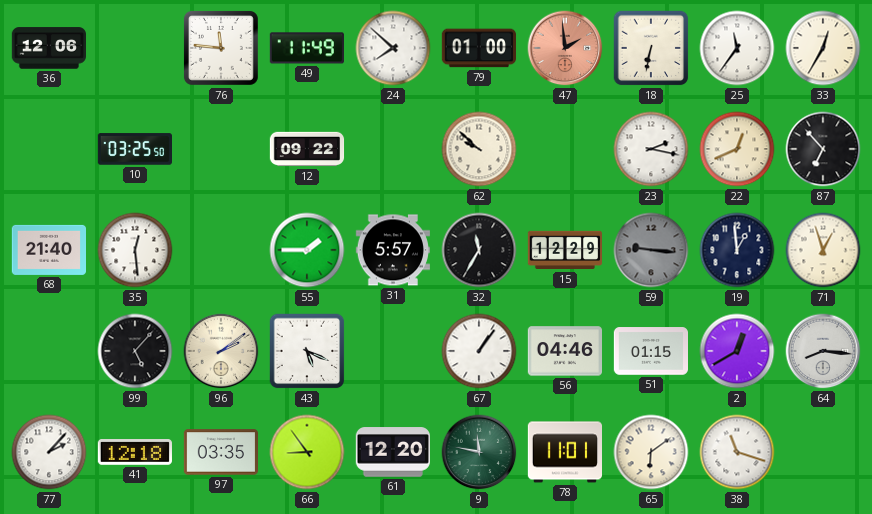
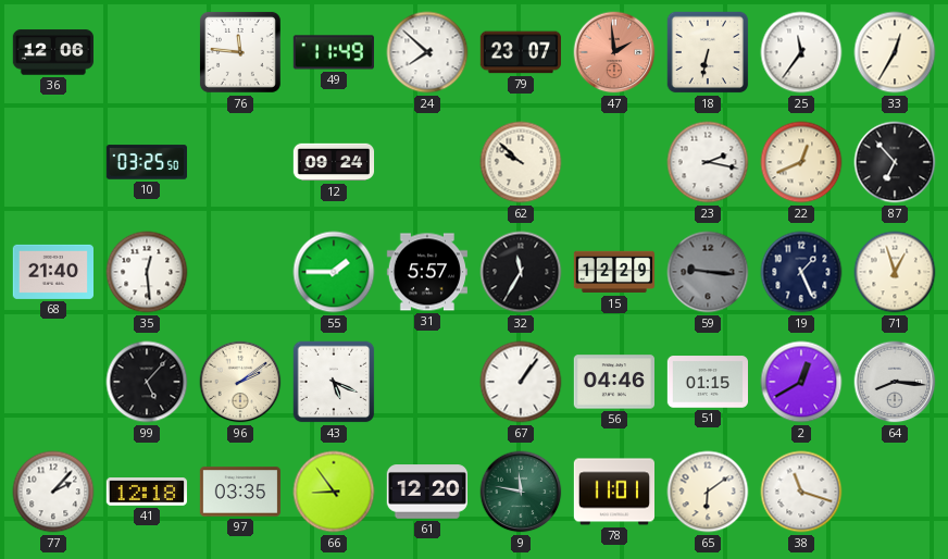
79: 01:00 -> 23:07
12: 09:22 -> 09:24
19: 12:59 -> 1:26
